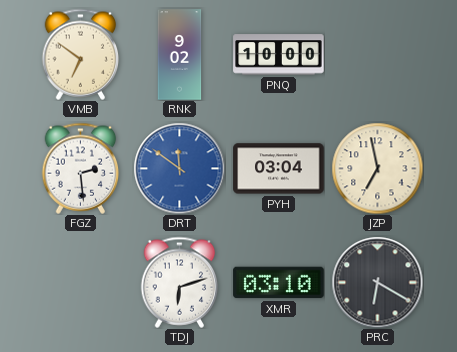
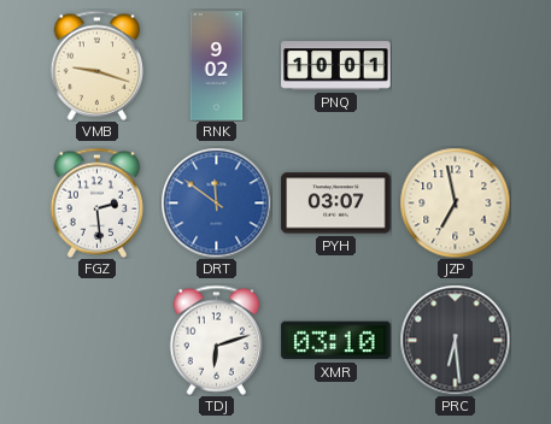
VMB: 6:51 -> 9:18
PNQ: 10:00 -> 10:01
PYH: 03:04 -> 03:07
PRC: 6:20 -> 6:29
